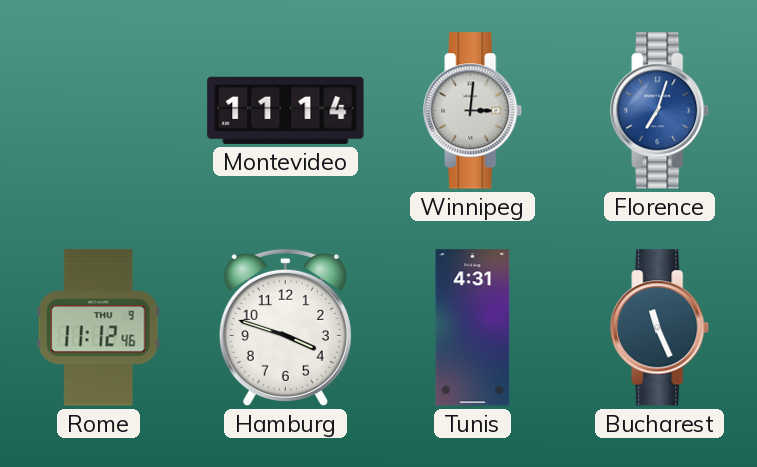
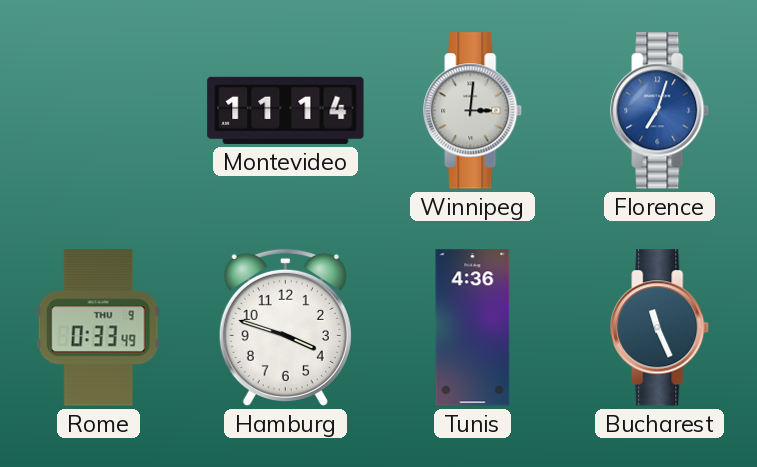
Rome: 11:12 -> 0:33
Tunis: 4:31 -> 4:36
